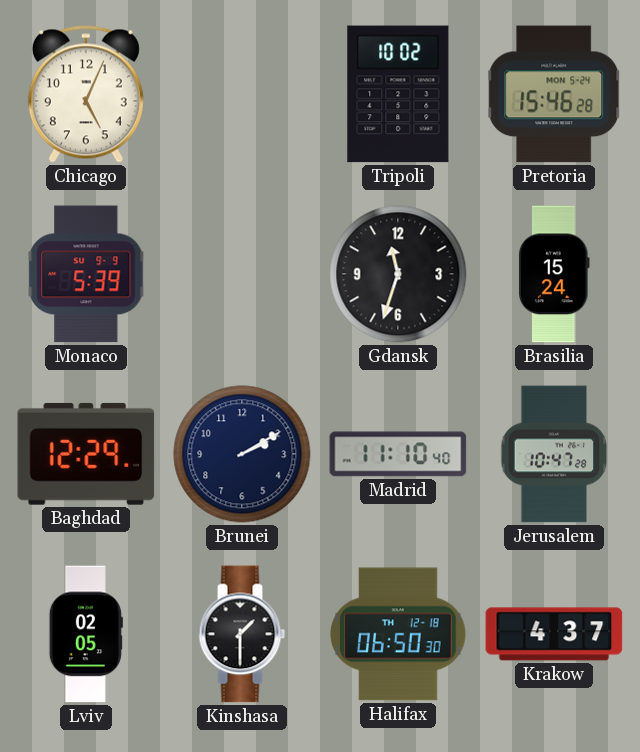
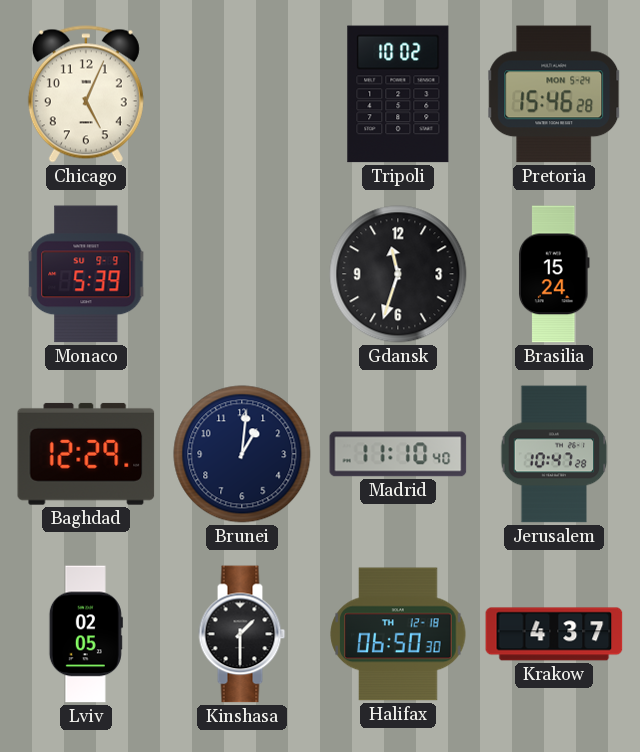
Brunei: 2:10 -> 1:01
